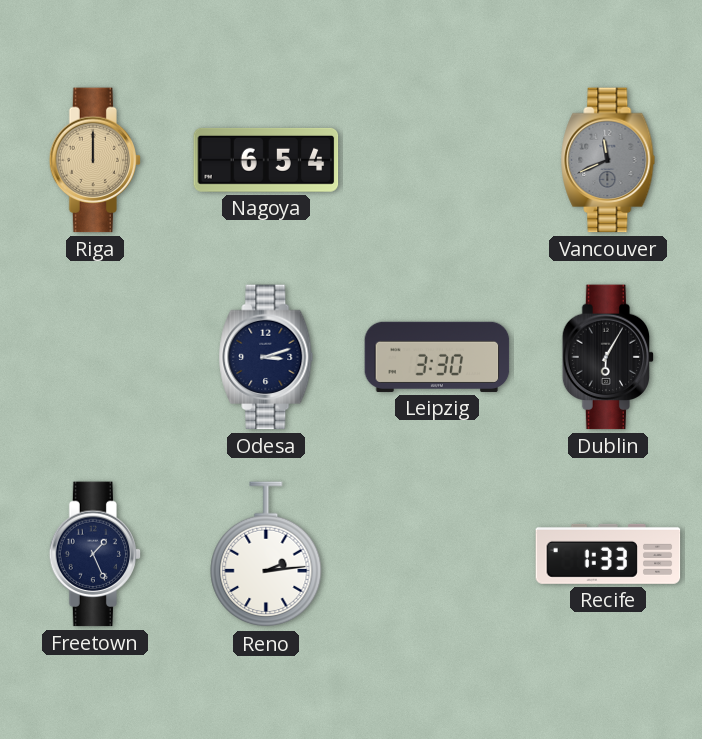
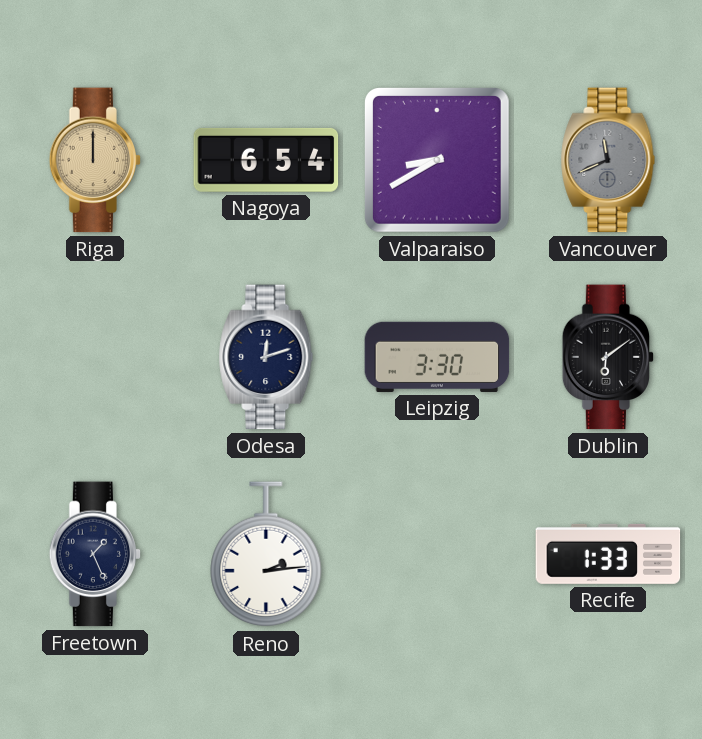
Valparaiso: none -> 8:40
Odesa: 3:12 -> 12:12
Dublin: 6:05 -> 6:09
